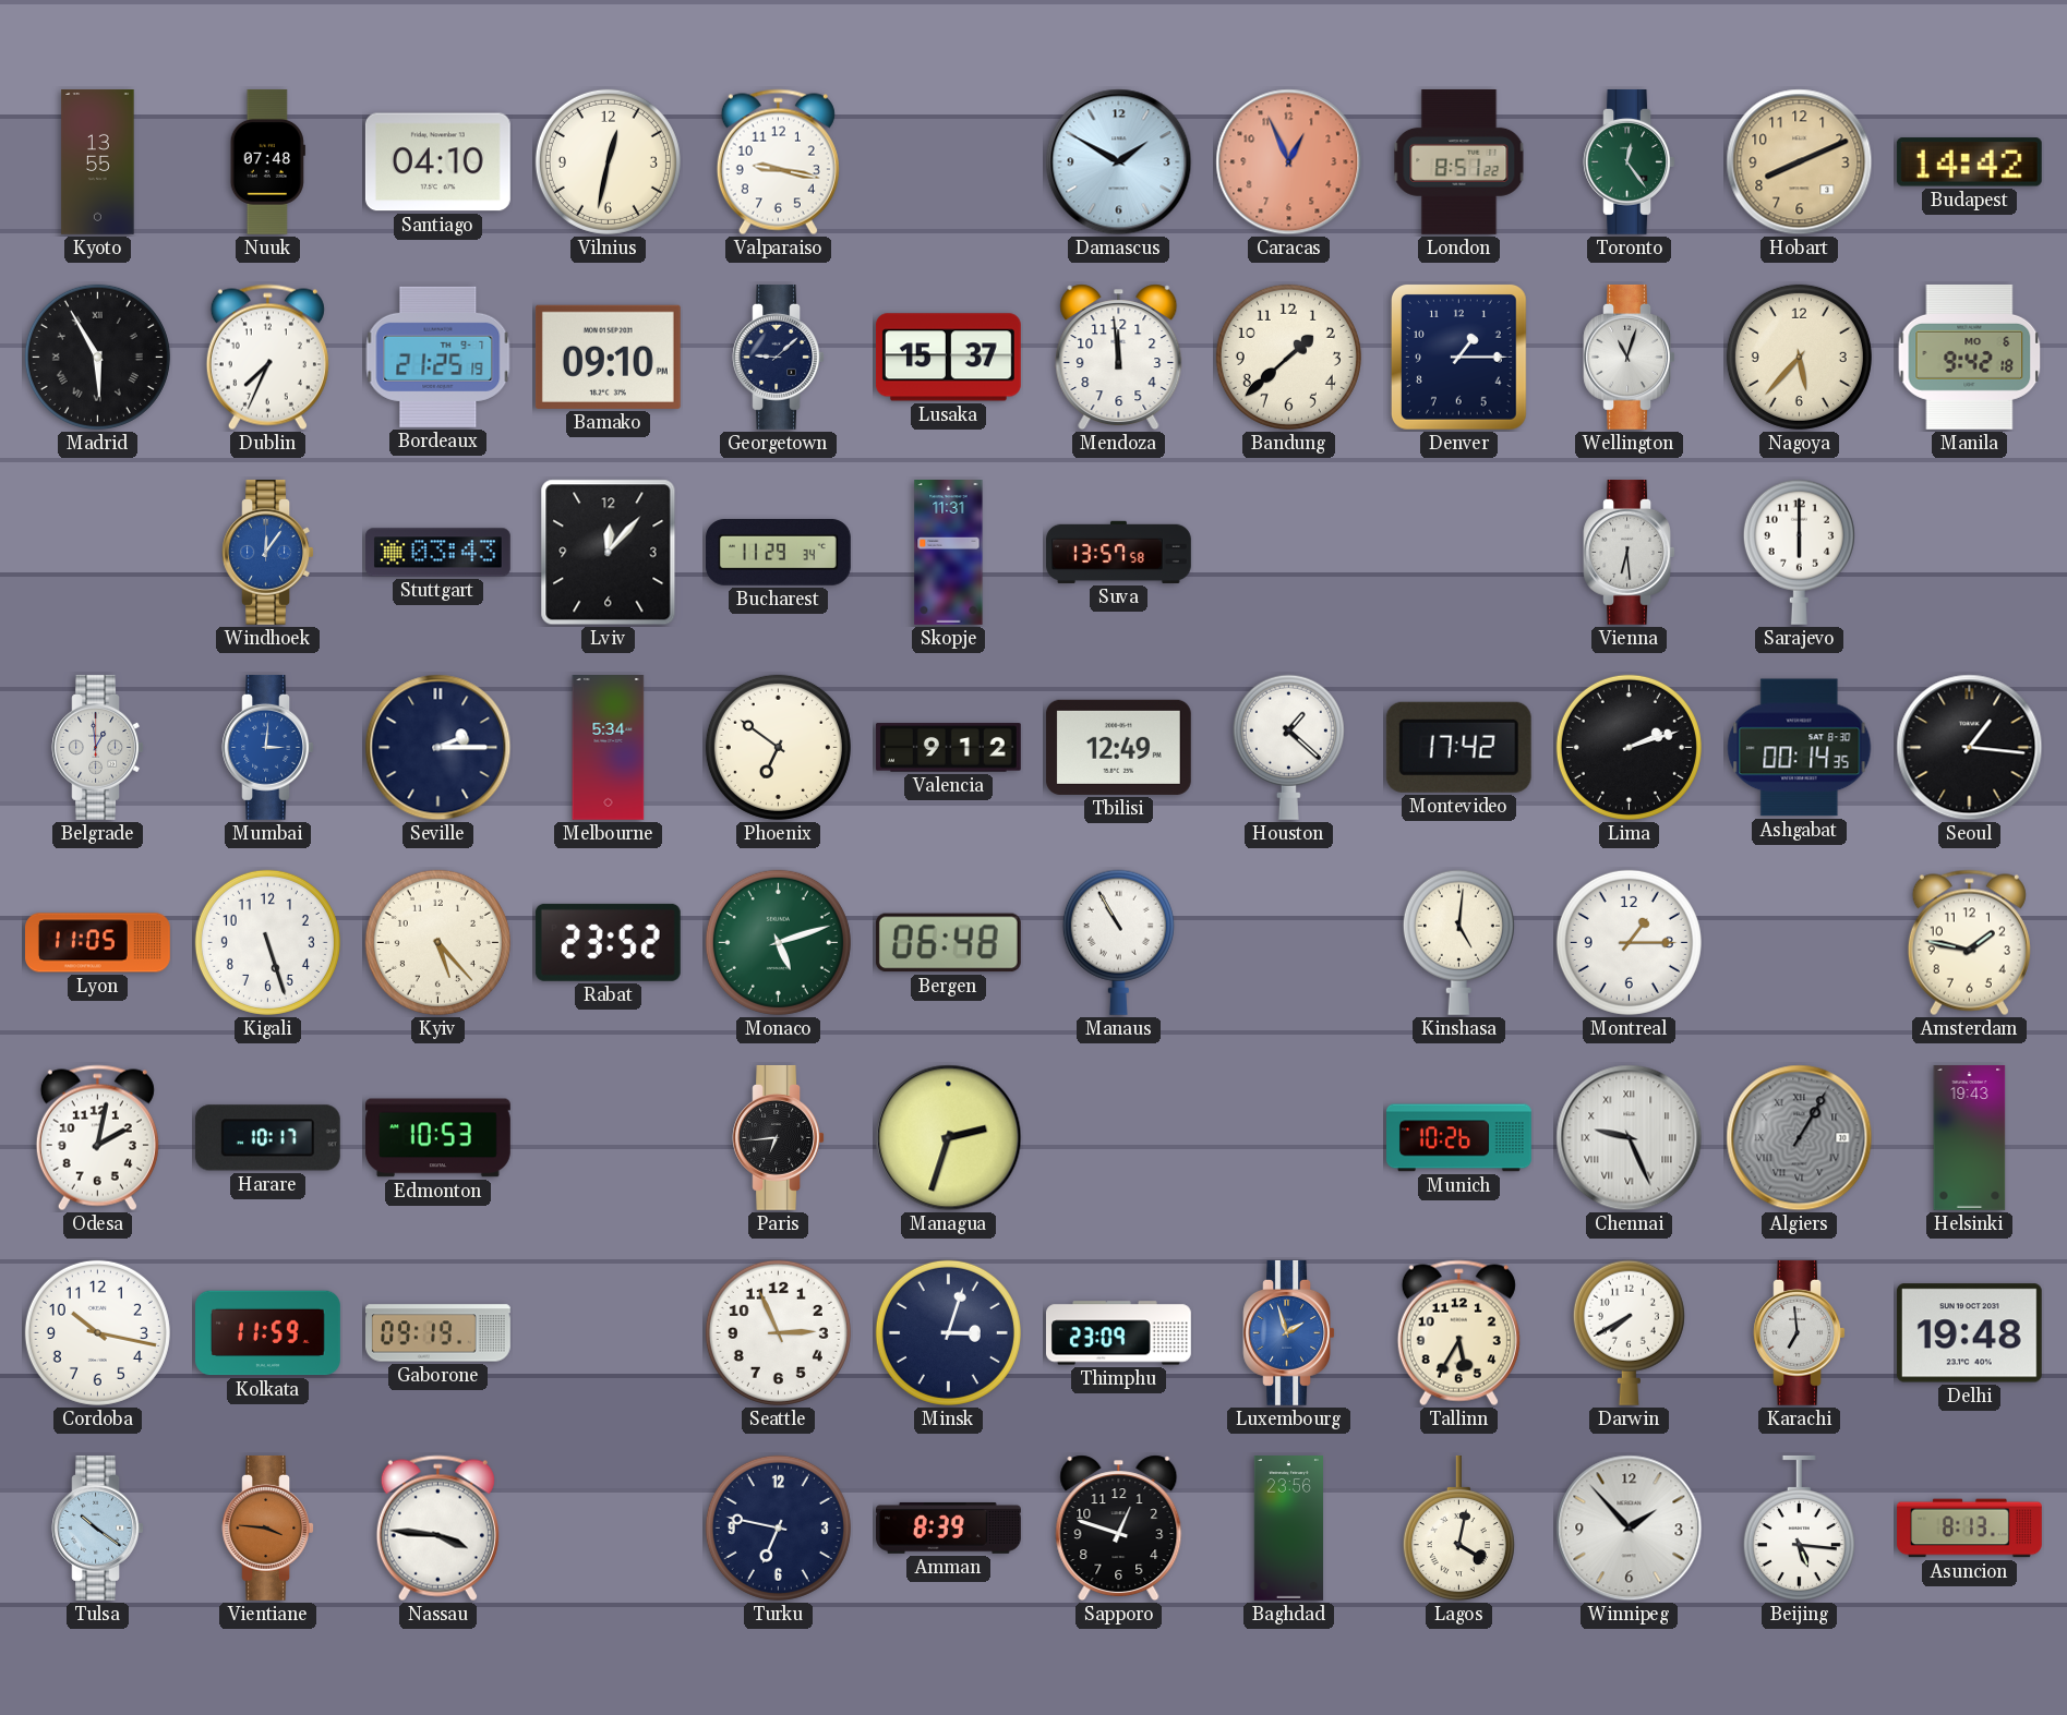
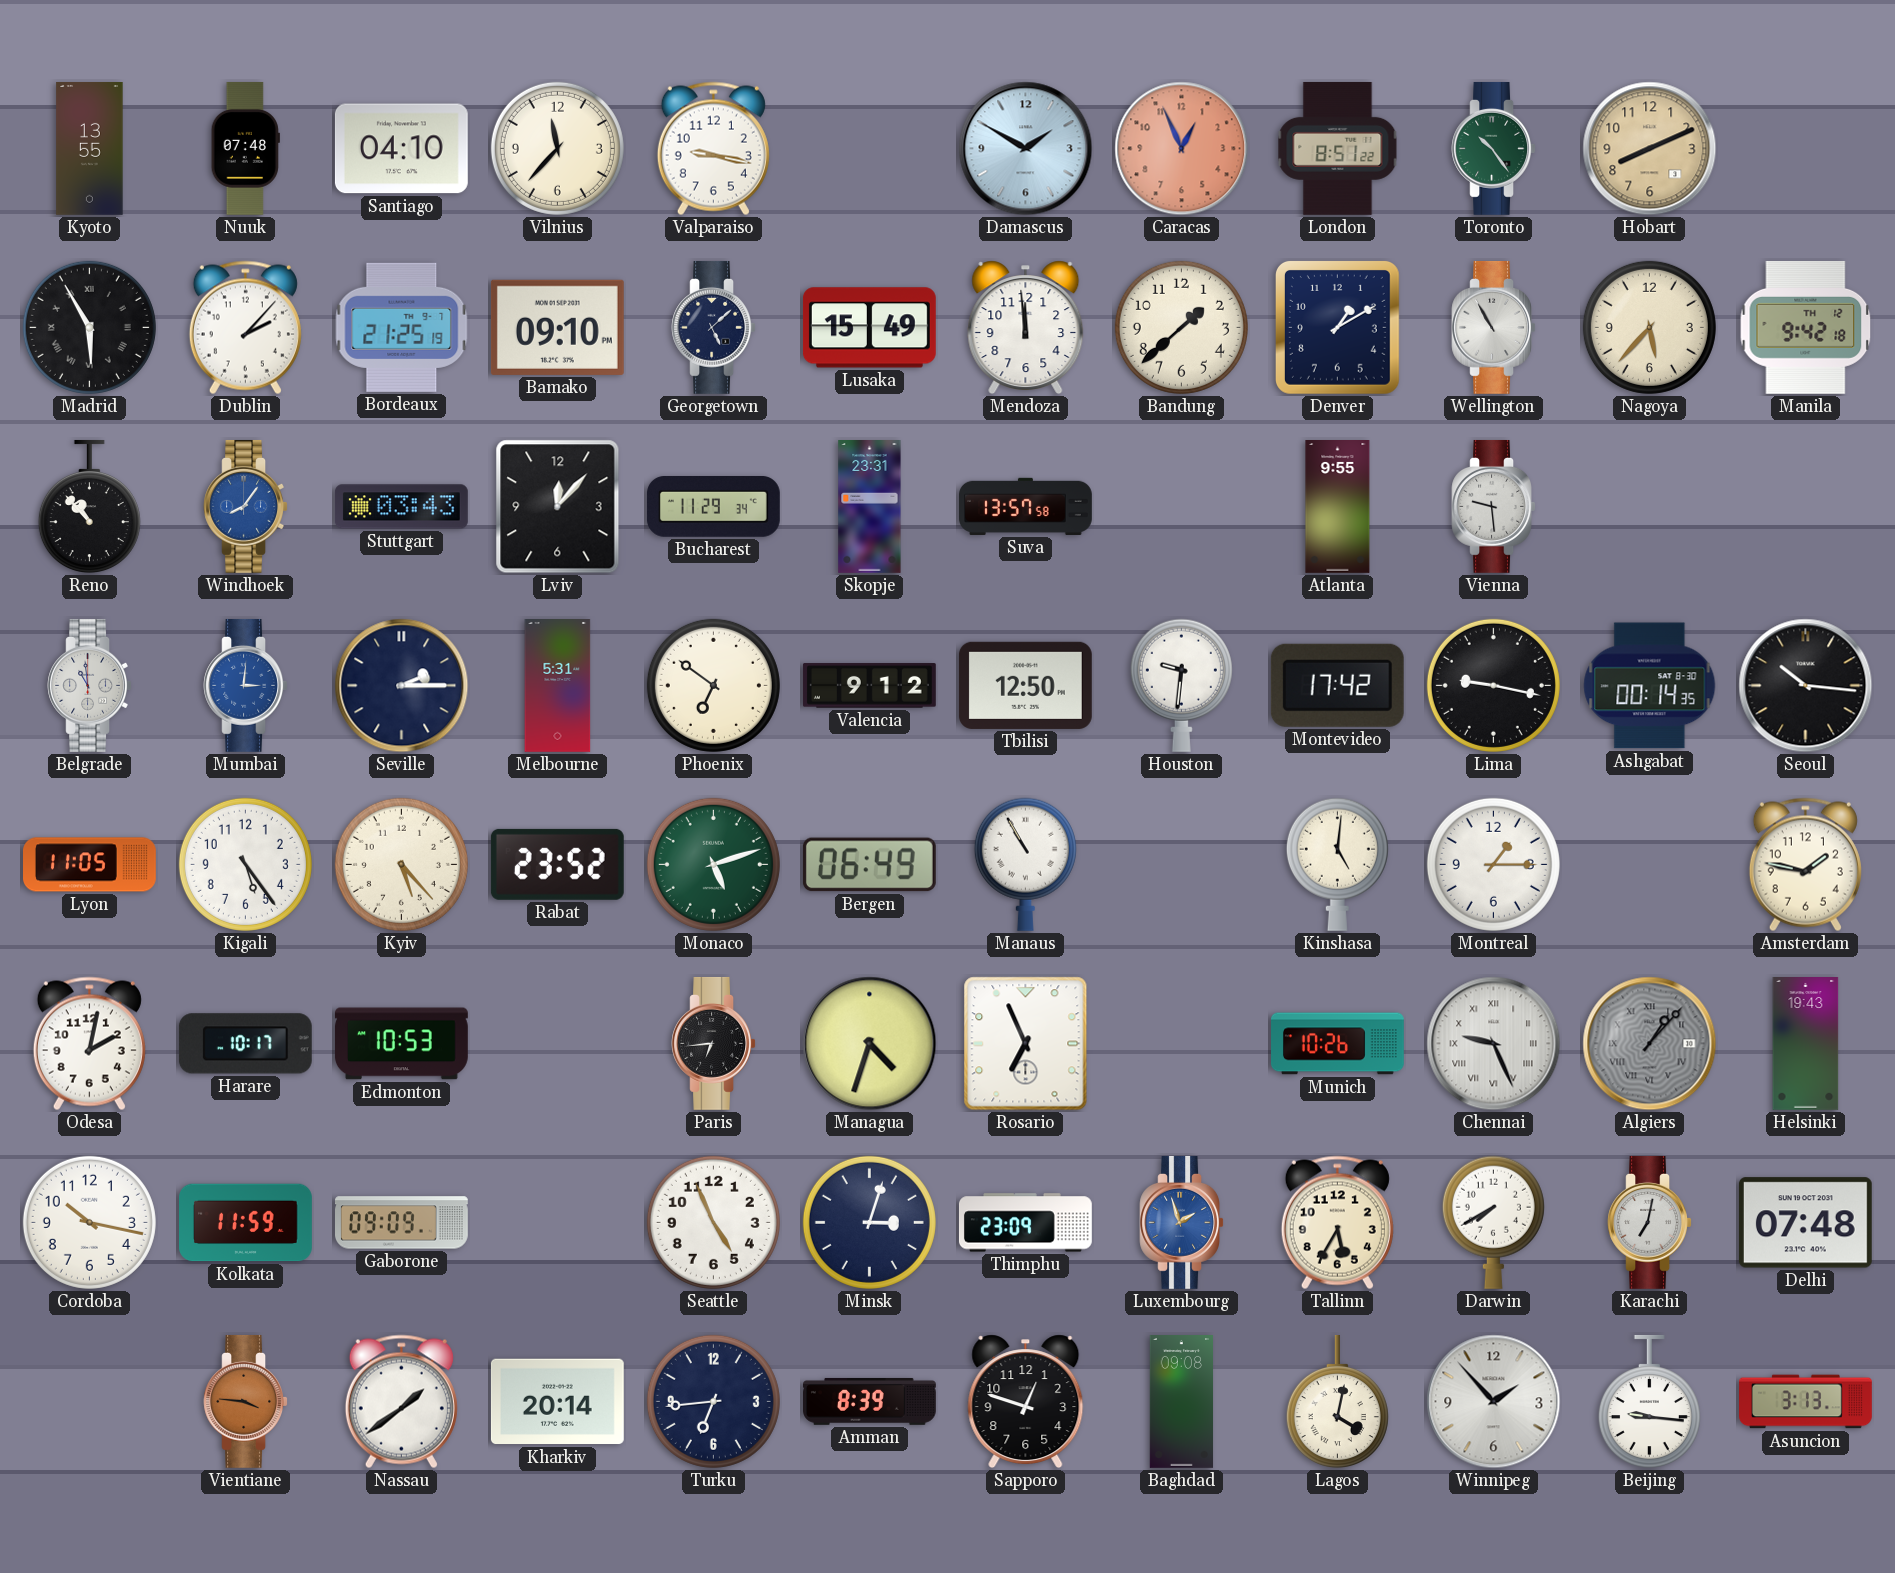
Vilnius: 12:32 -> 11:37
Toronto: 12:24 -> 10:24
Budapest: 14:42 -> none
Dublin: 7:34 -> 2:07
Georgetown: 9:08 -> 5:08
Lusaka: 15:37 -> 15:49
Denver: 1:15 -> 1:10
Wellington: 11:03 -> 10:55
Manila date: MO 6 -> TH 12
Reno: none -> 10:53
Windhoek: 12:06 -> 8:06
Skopje: 11:31 -> 23:31
Atlanta: none -> 9:55
Vienna: 6:29 -> 9:29
Sarajevo: 6:00 -> none
Belgrade: 12:59 -> 10:59
Melbourne: 5:34 -> 5:31
Tbilisi: 12:49 -> 12:50
Houston: 1:22 -> 9:31
Lima: 2:12 -> 9:17
Seoul: 1:16 -> 10:16
Kigali: 5:27 -> 5:24
Bergen: 06:48 -> 06:49
Managua: 2:33 -> 4:33
Rosario: none -> 6:56
Algiers: 1:05 -> 1:07
Gaborone: 09:19 -> 09:09
Seattle: 2:56 -> 4:56
Karachi: 6:59 -> 7:02
Delhi: 19:48 -> 07:48
Tulsa: 10:21 -> none
Nassau: 3:46 -> 1:39
Kharkiv: none -> 20:14
Turku: 6:47 -> 6:44
Baghdad: 23:56 -> 09:08
Beijing: 5:16 -> 9:16
Asuncion: 8:13 -> 3:13
